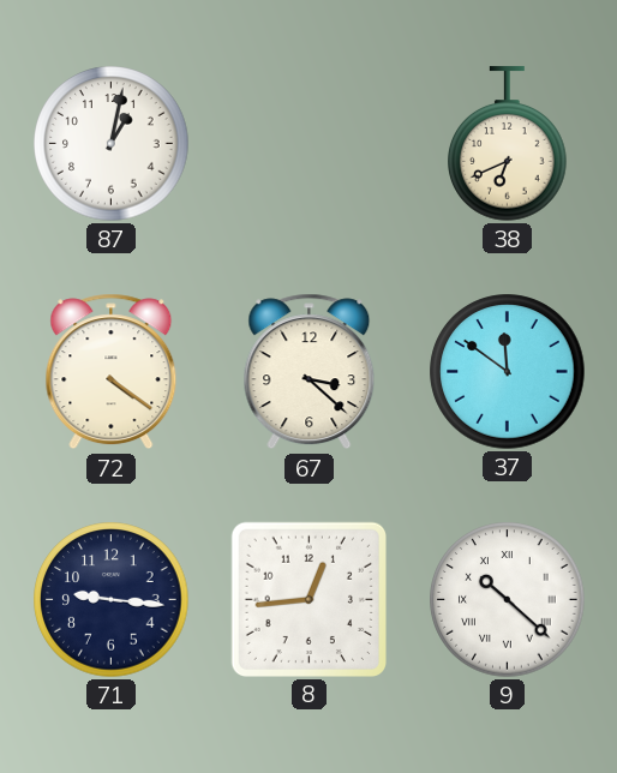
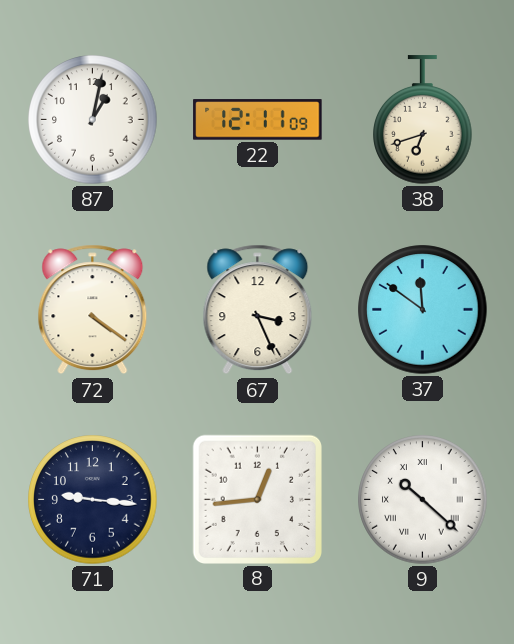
22: none -> 12:11
38: 6:41 -> 6:42
67: 3:22 -> 3:26
